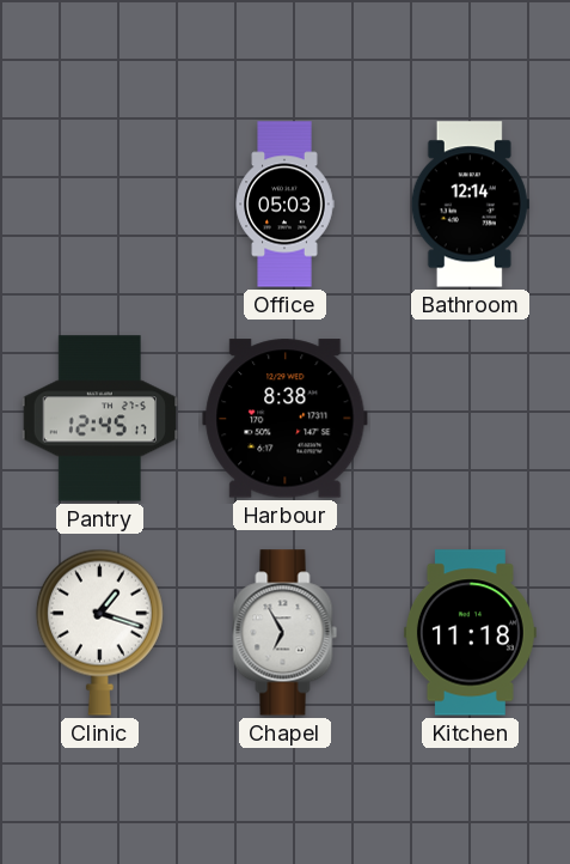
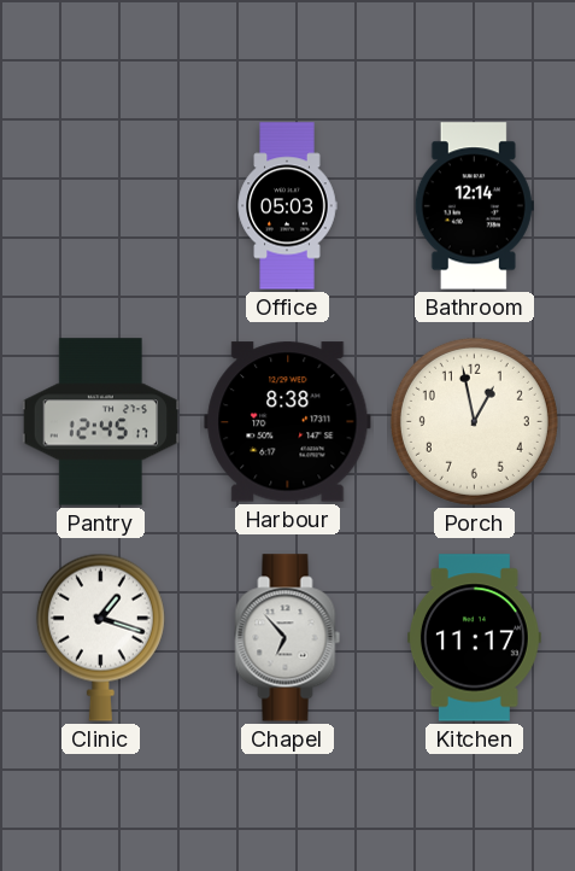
Porch: none -> 12:58
Chapel: 6:55 -> 6:53
Kitchen: 11:18 -> 11:17
